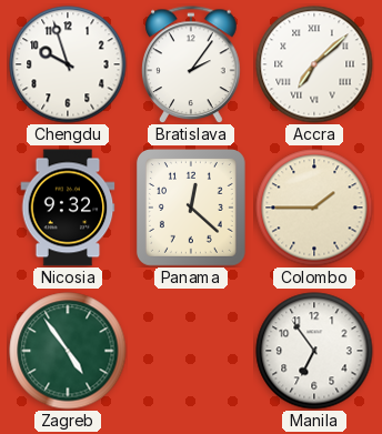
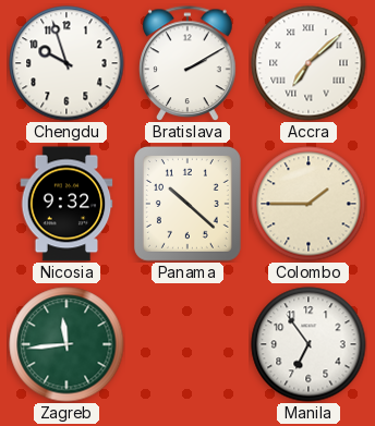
Bratislava: 2:06 -> 2:10
Panama: 12:22 -> 10:22
Zagreb: 4:54 -> 11:44
